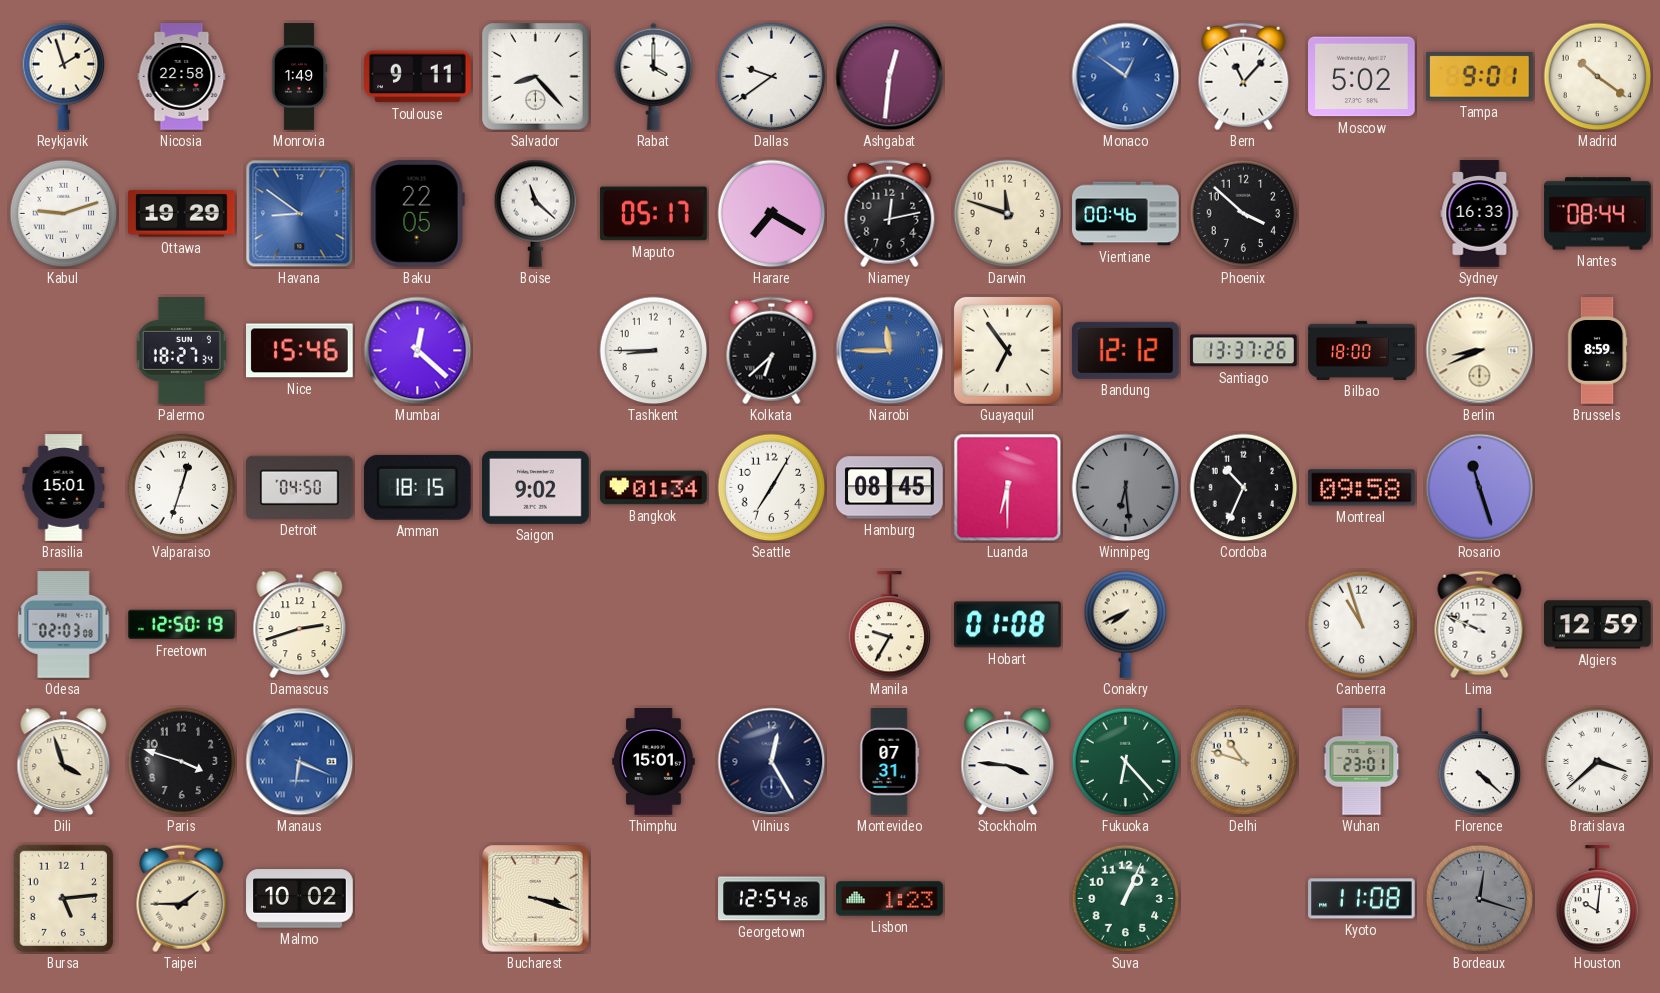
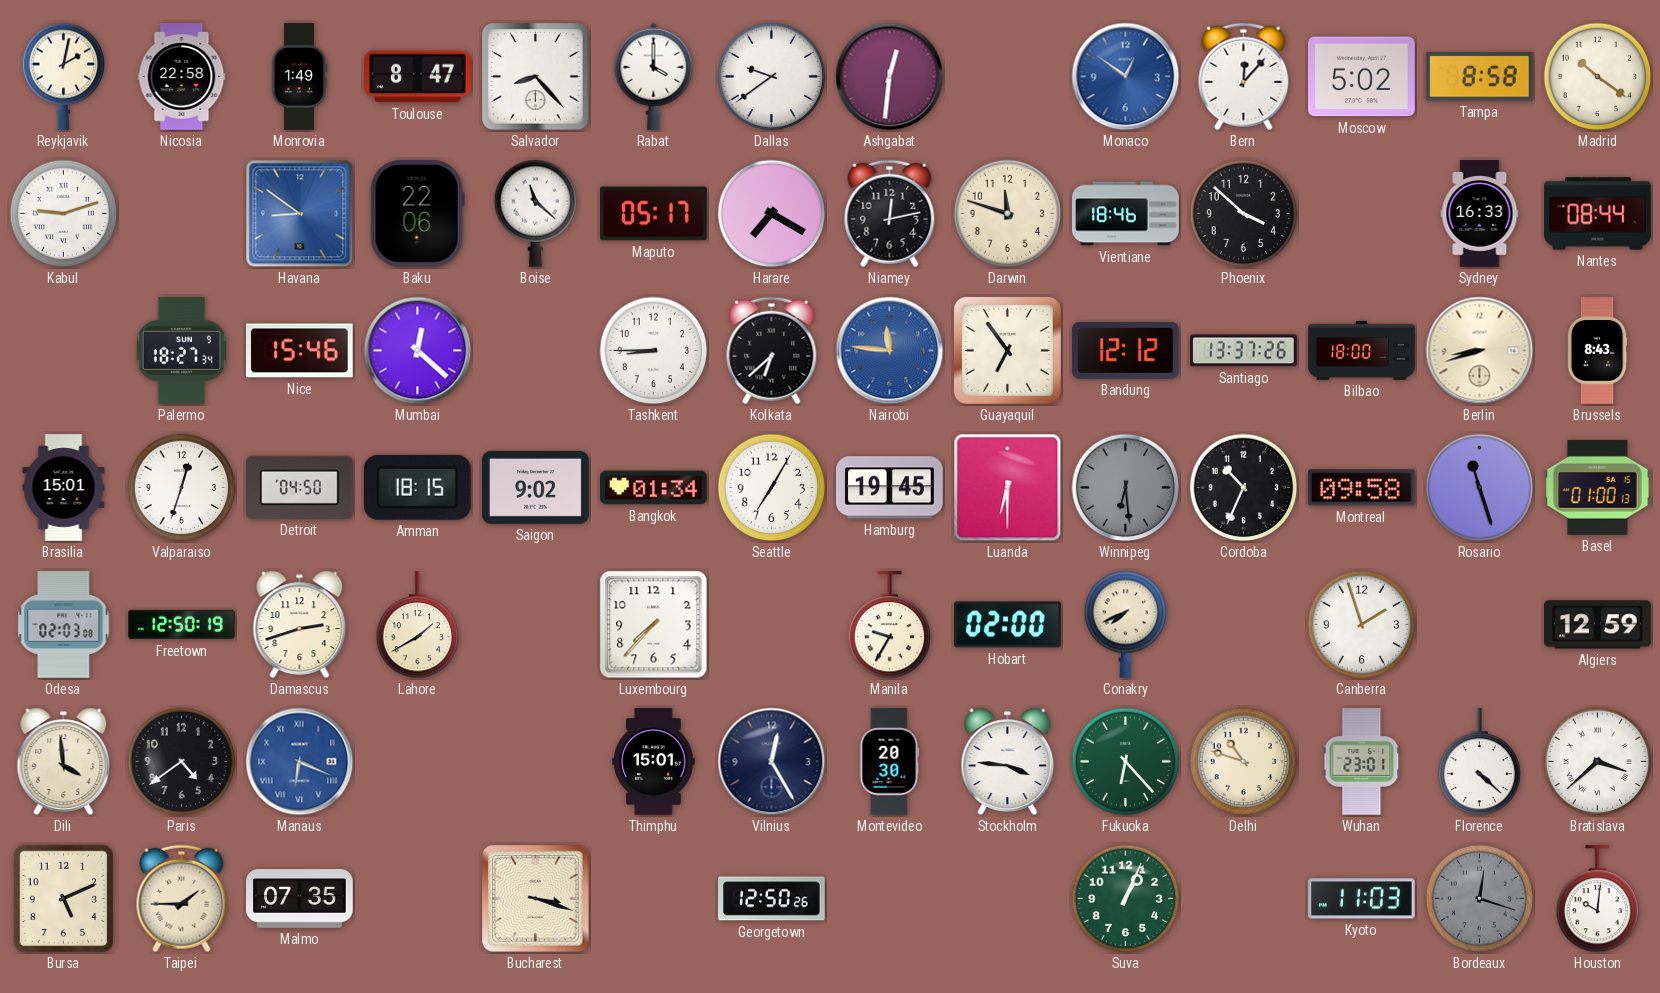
Reykjavik: 1:57 -> 2:02
Toulouse: 9:11 -> 8:47
Bern: 11:07 -> 12:07
Tampa: 9:01 -> 8:58
Ottawa: 19:29 -> none
Baku: 22:05 -> 22:06
Vientiane: 00:46 -> 18:46
Nairobi: 11:45 -> 11:46
Berlin: 8:41 -> 8:42
Brussels: 8:59 -> 8:43
Hamburg: 08:45 -> 19:45
Basel: none -> 01:00
Lahore: none -> 1:40
Luxembourg: none -> 7:37
Hobart: 01:08 -> 02:00
Canberra: 10:57 -> 1:57
Lima: 9:49 -> none
Dili: 3:57 -> 3:59
Paris: 3:48 -> 4:39
Montevideo: 07:31 -> 20:30
Bursa: 5:14 -> 5:11
Malmo: 10:02 -> 07:35
Georgetown: 12:54 -> 12:50
Lisbon: 1:23 -> none
Kyoto: 11:08 -> 11:03
